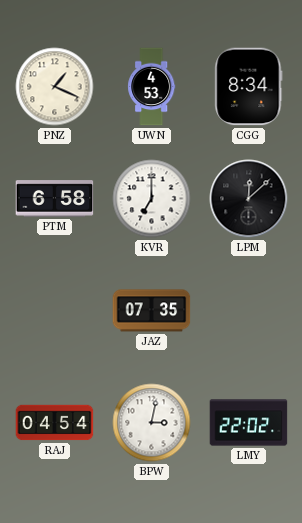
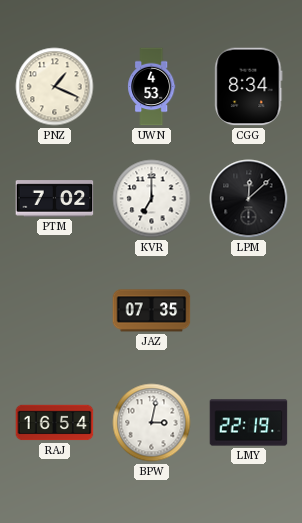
PTM: 6:58 -> 7:02
RAJ: 04:54 -> 16:54
LMY: 22:02 -> 22:19
